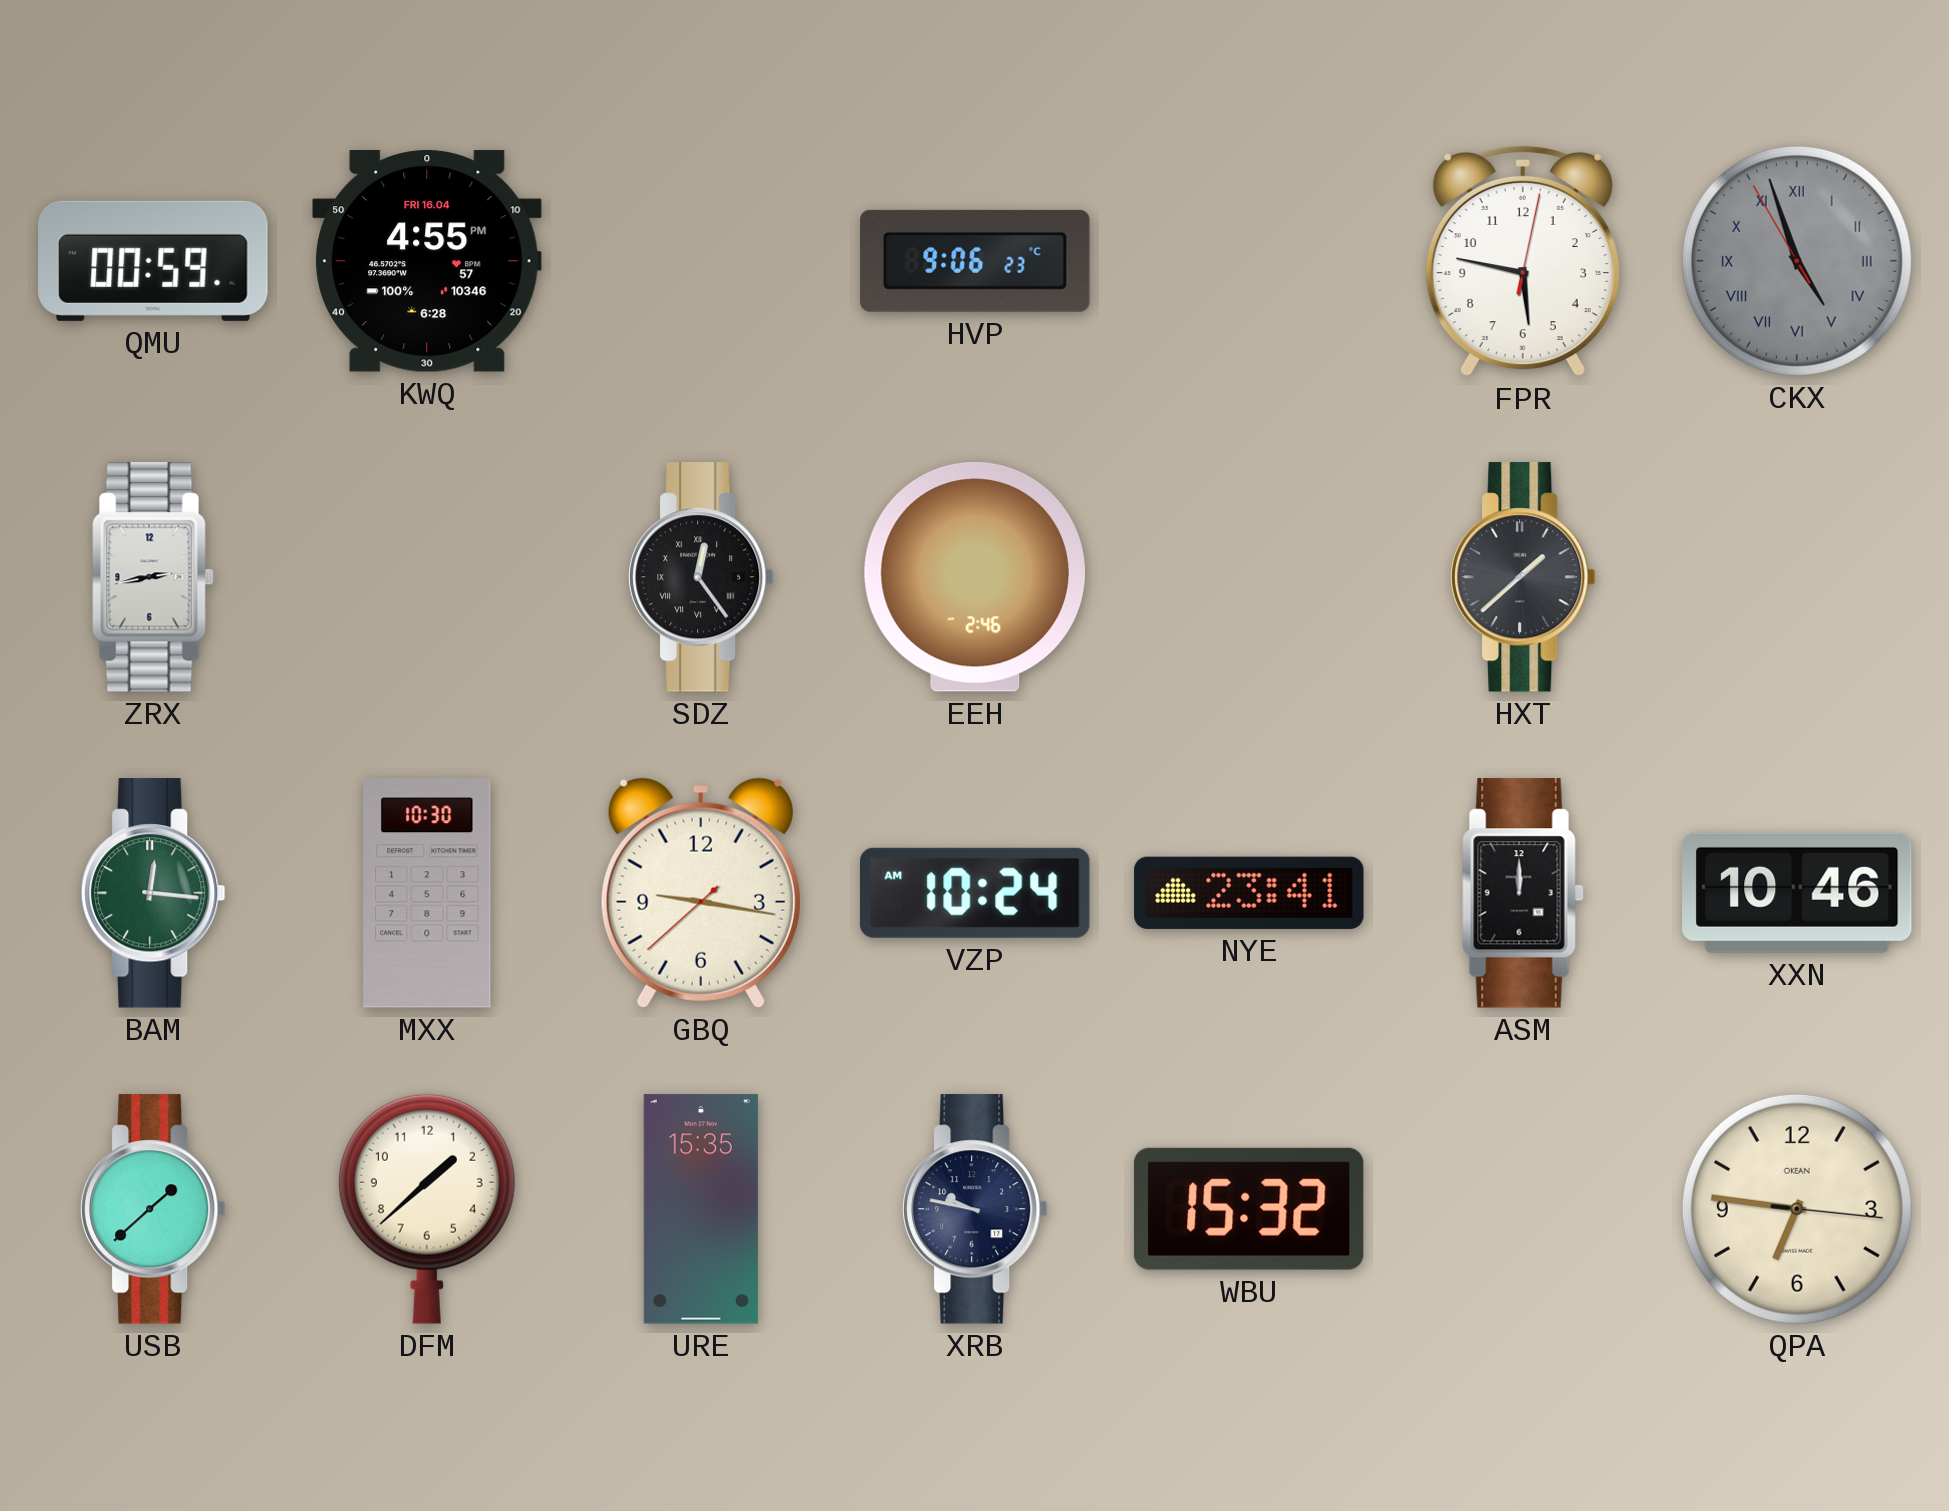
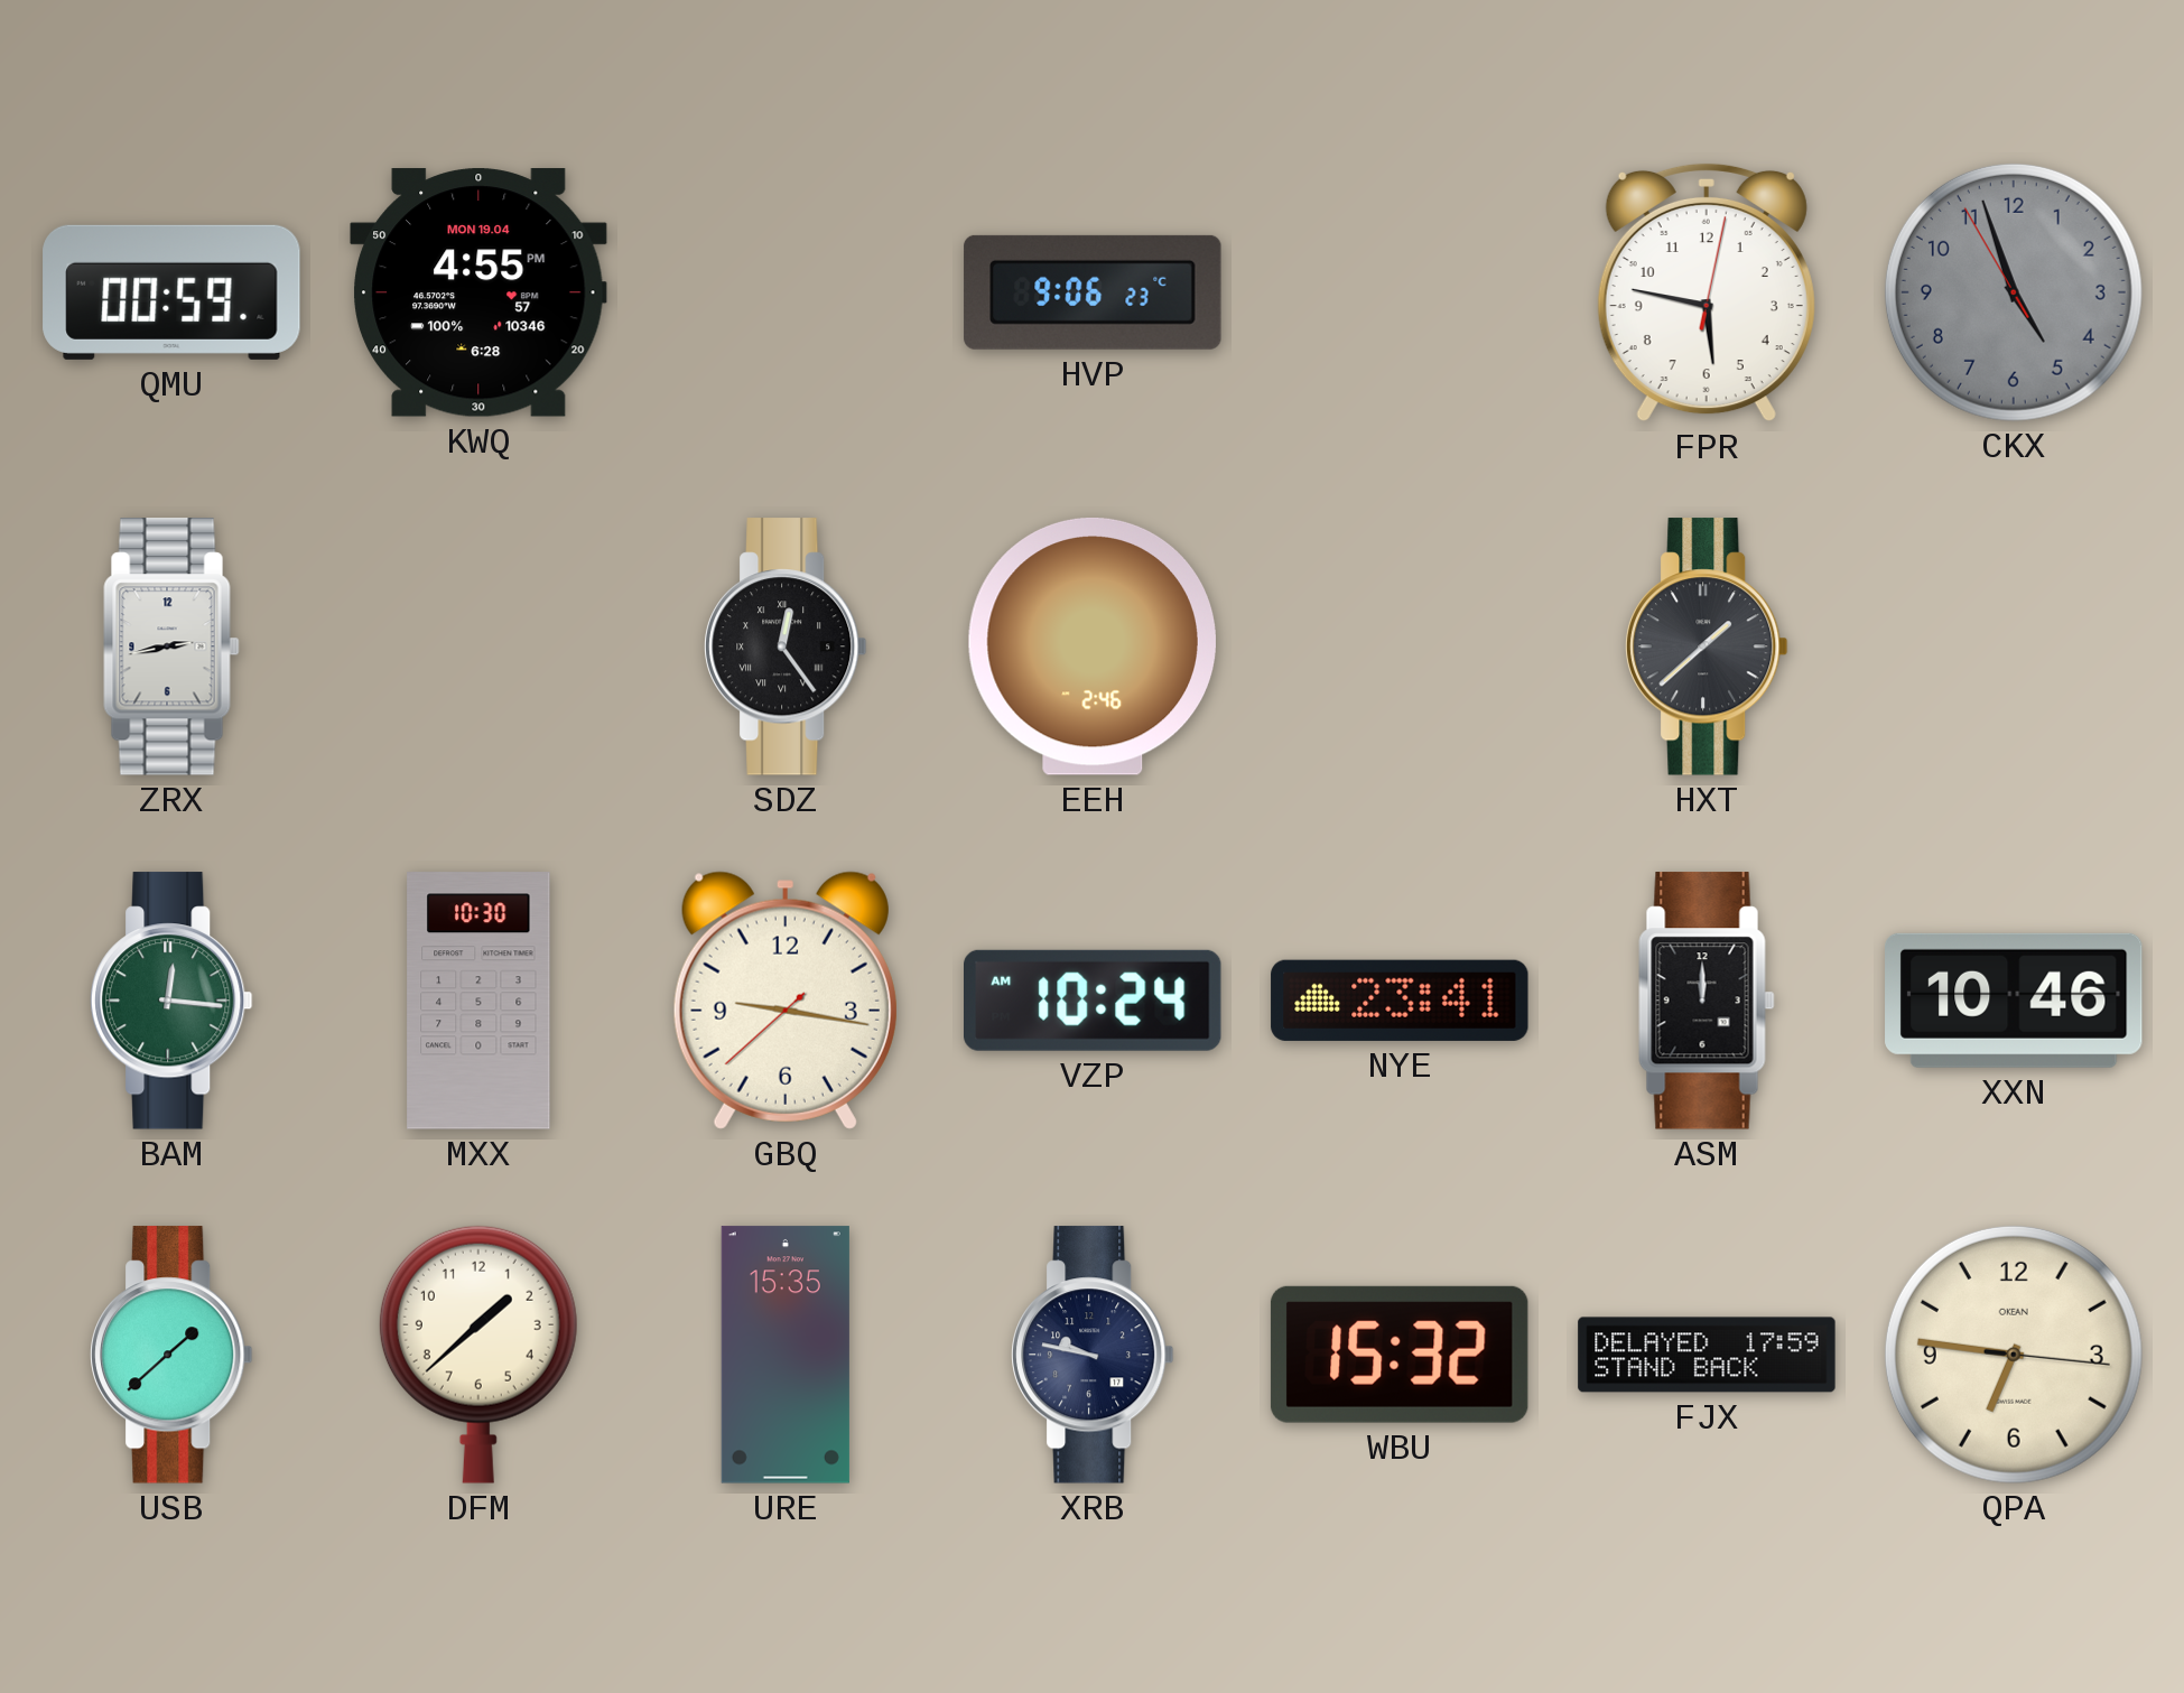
KWQ date: FRI 16.04 -> MON 19.04
CKX numerals: Roman -> Arabic
FJX: none -> 17:59
